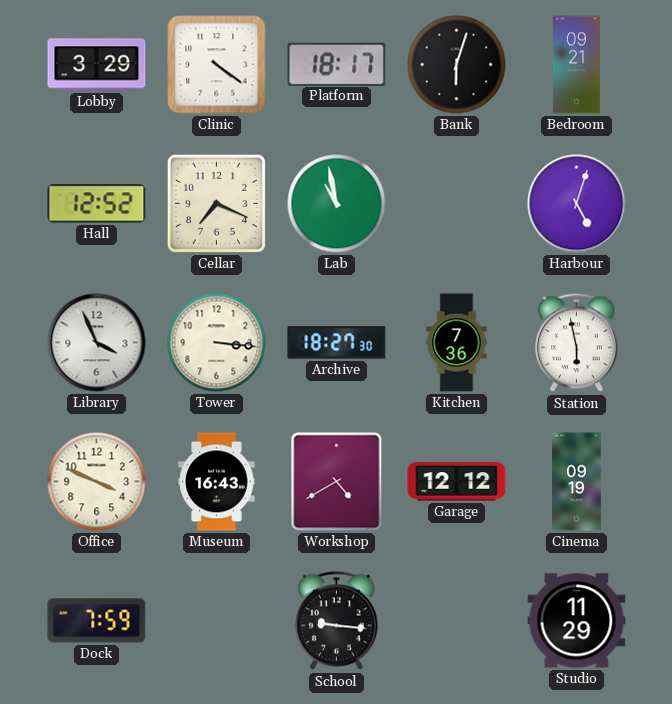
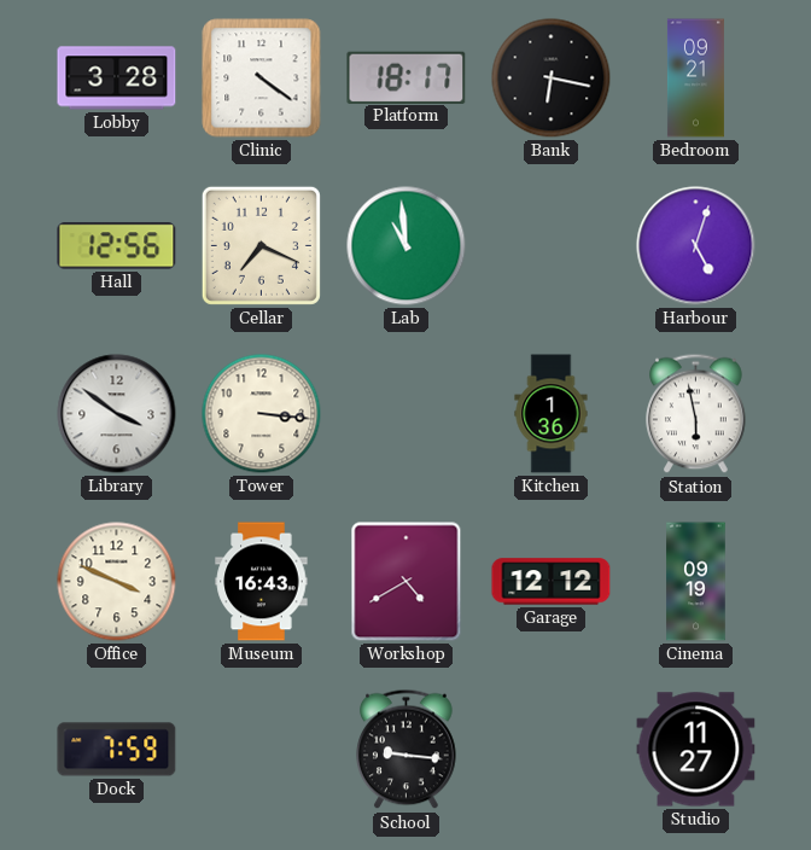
Lobby: 3:29 -> 3:28
Bank: 6:03 -> 6:17
Hall: 12:52 -> 12:56
Lab: 10:58 -> 10:59
Library: 3:56 -> 3:51
Archive: 18:27 -> none
Kitchen: 7:36 -> 1:36
Studio: 11:29 -> 11:27
